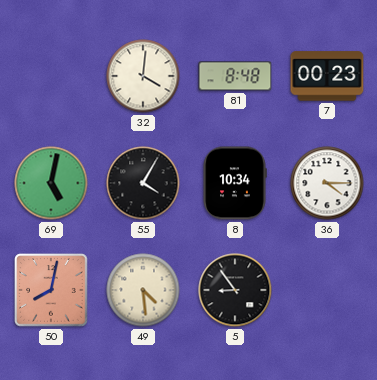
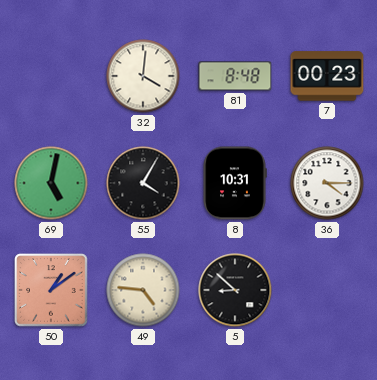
8: 10:34 -> 10:31
50: 8:02 -> 1:09
49: 4:29 -> 4:46
5: 8:54 -> 8:52
